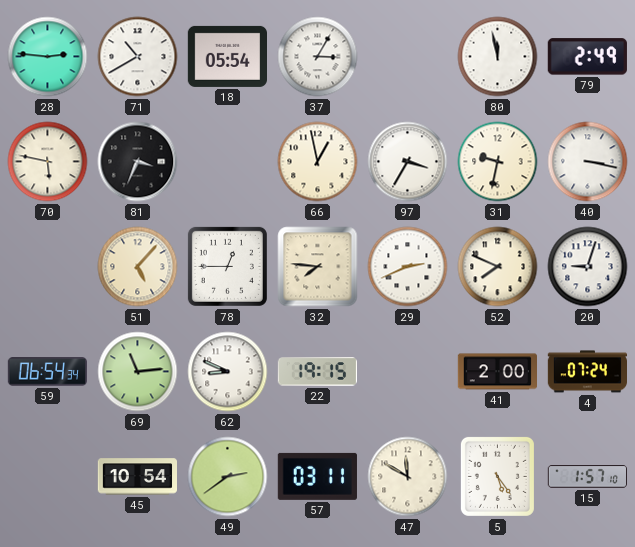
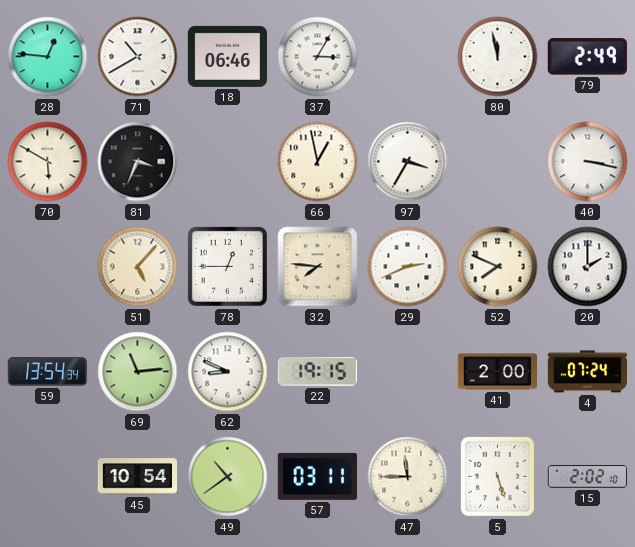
28: 2:46 -> 12:46
18: 05:54 -> 06:46
70: 5:47 -> 5:50
31: 9:32 -> none
20: 9:03 -> 2:00
59: 06:54 -> 13:54
49: 2:39 -> 10:39
47: 11:50 -> 11:45
5: 5:24 -> 5:27
15: 1:57 -> 2:02
